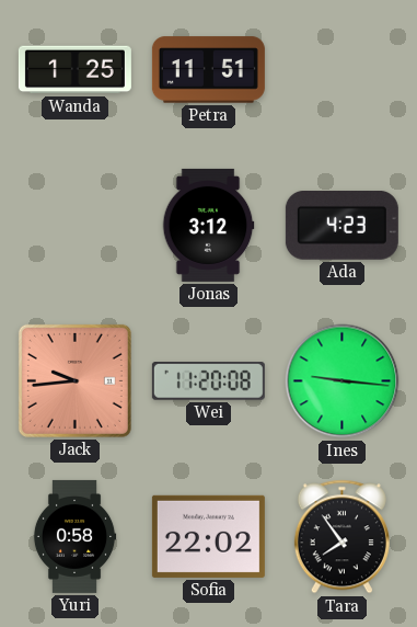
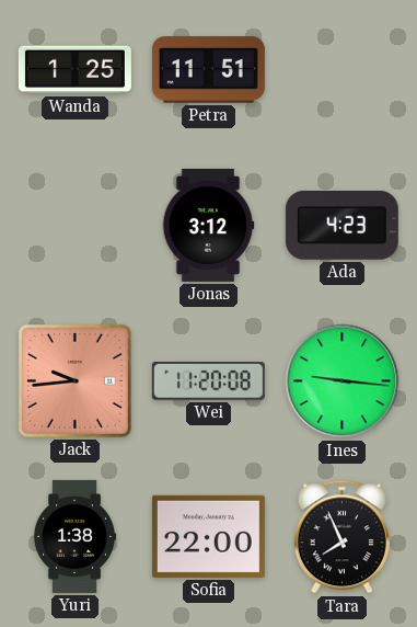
Yuri: 0:58 -> 1:38
Sofia: 22:02 -> 22:00
Tara: 7:54 -> 7:56
